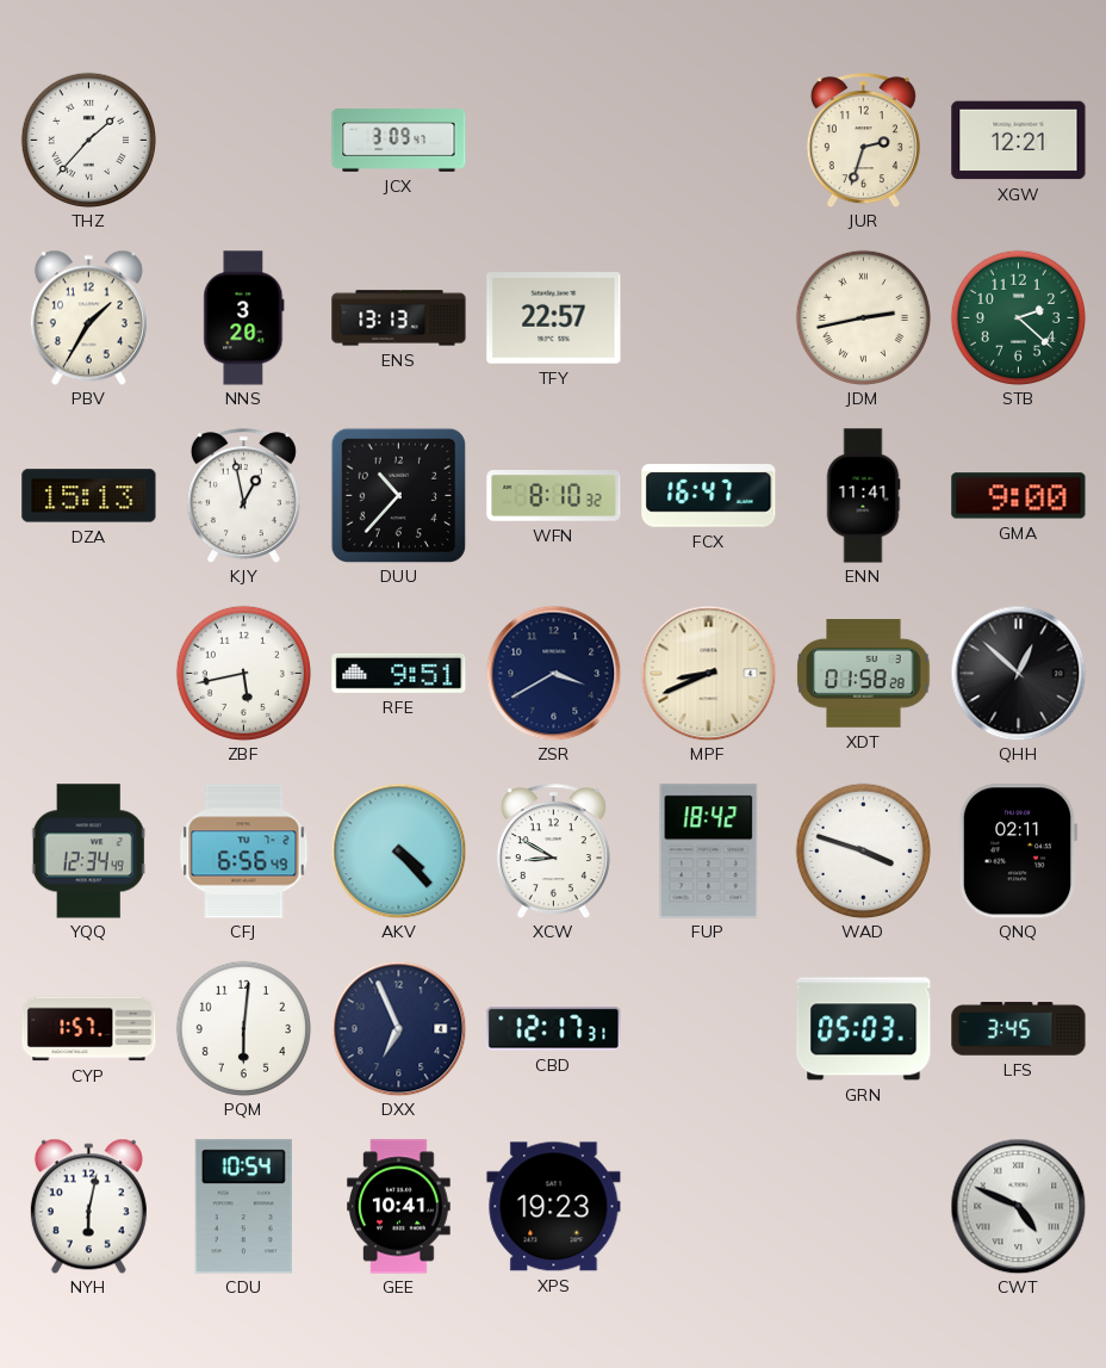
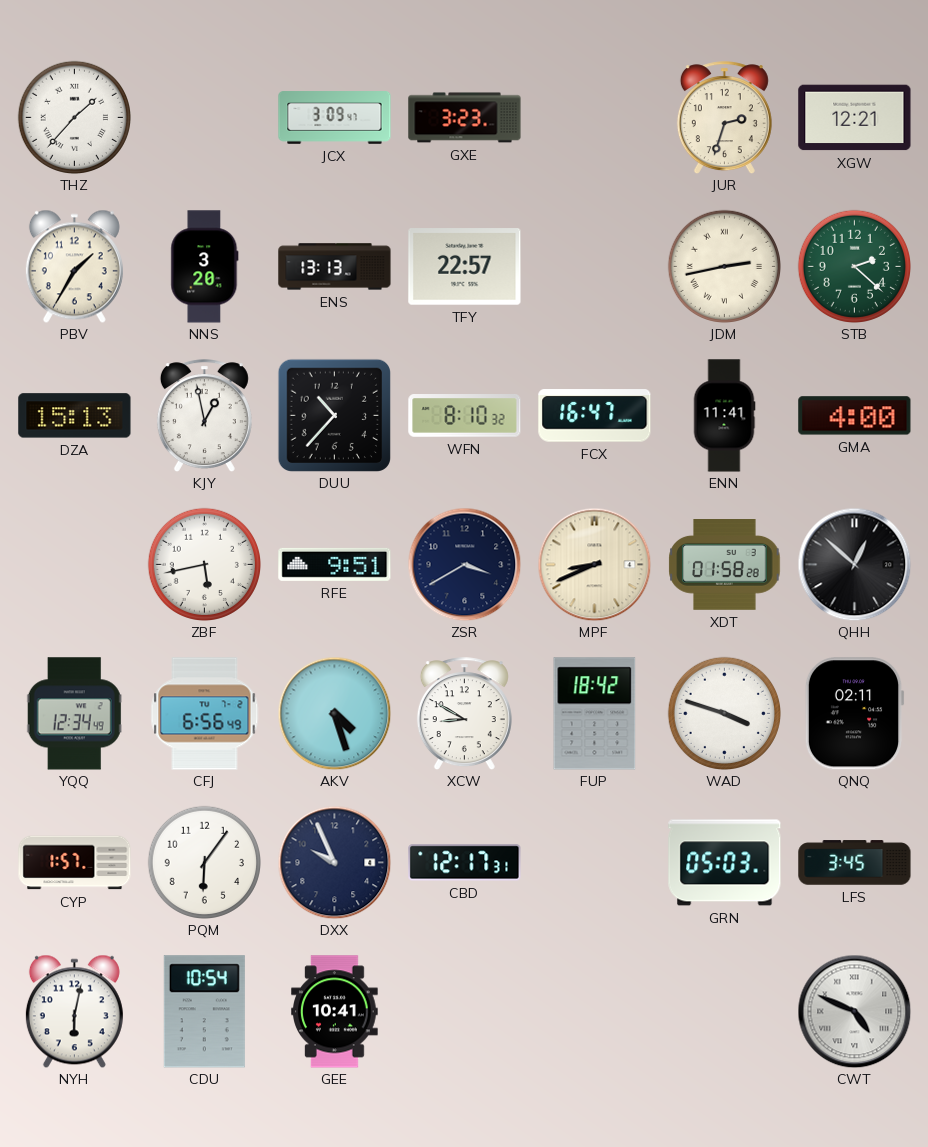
GXE: none -> 3:23
GMA: 9:00 -> 4:00
AKV: 4:23 -> 4:27
PQM: 6:01 -> 6:06
DXX: 6:56 -> 9:56
XPS: 19:23 -> none
